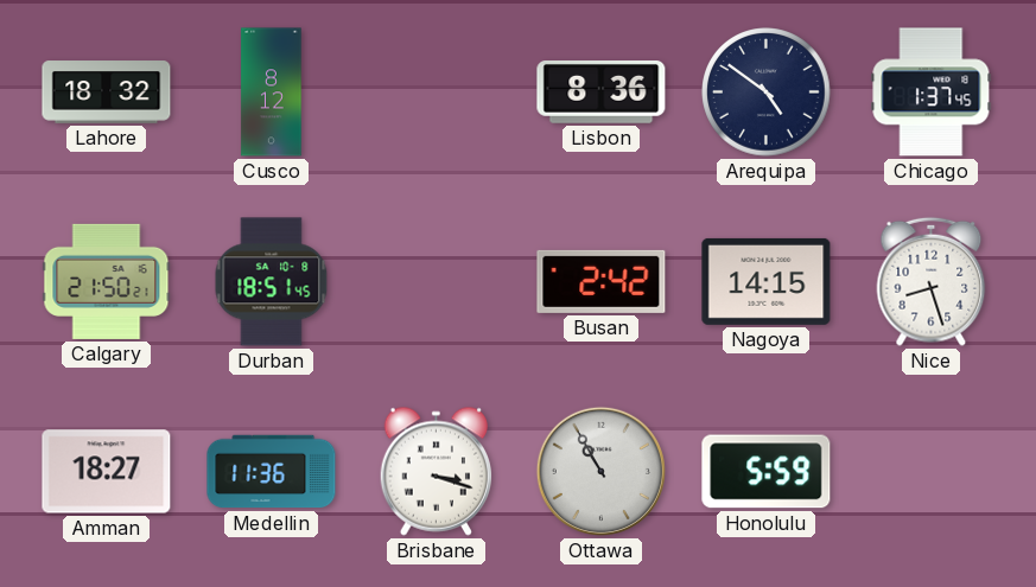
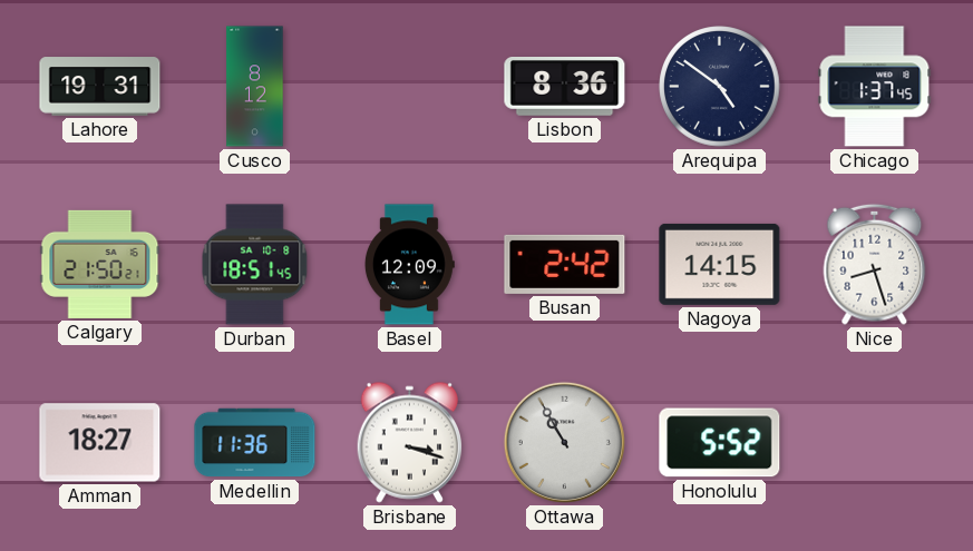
Lahore: 18:32 -> 19:31
Basel: none -> 12:09
Honolulu: 5:59 -> 5:52
